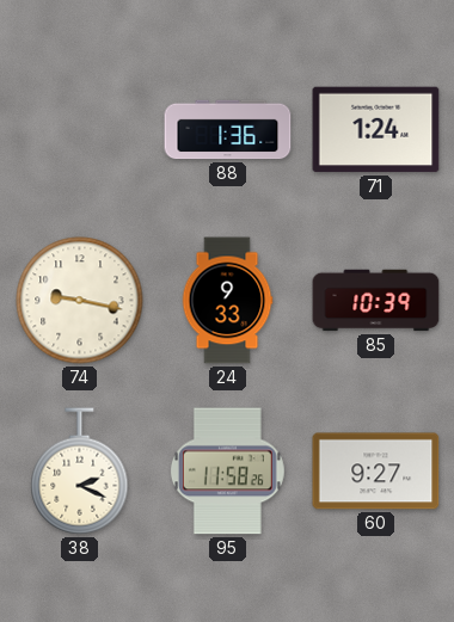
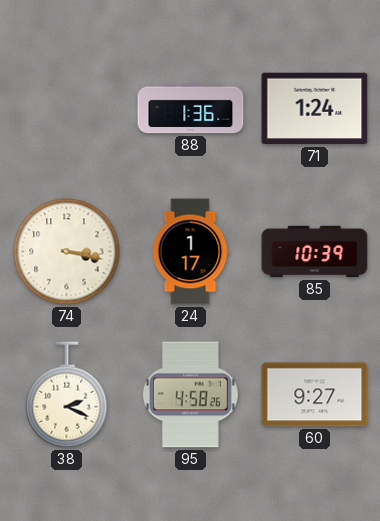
74: 9:17 -> 3:17
24: 9:33 -> 1:17
95: 11:58 -> 4:58
